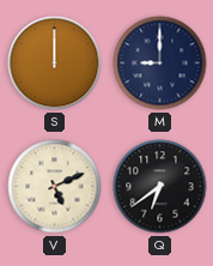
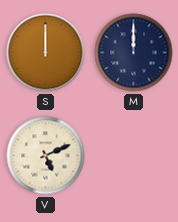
M: 9:00 -> 12:00
Q: 6:39 -> none
